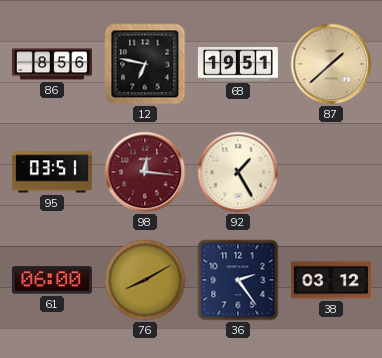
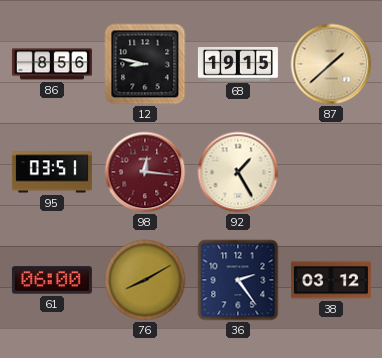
12: 6:47 -> 8:47
68: 19:51 -> 19:15
